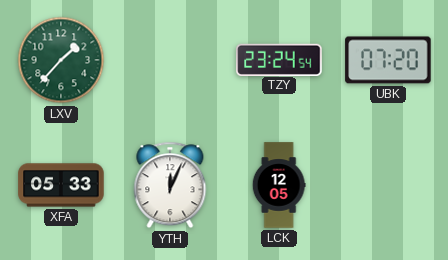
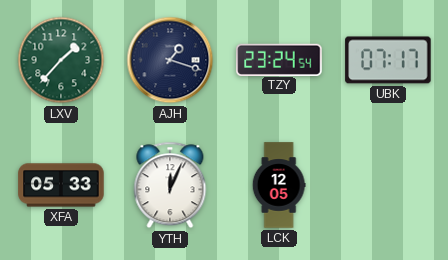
AJH: none -> 1:18
UBK: 07:20 -> 07:17
